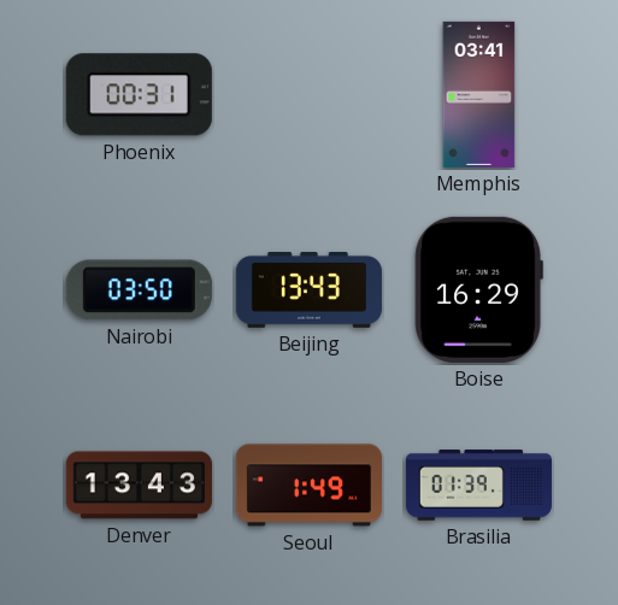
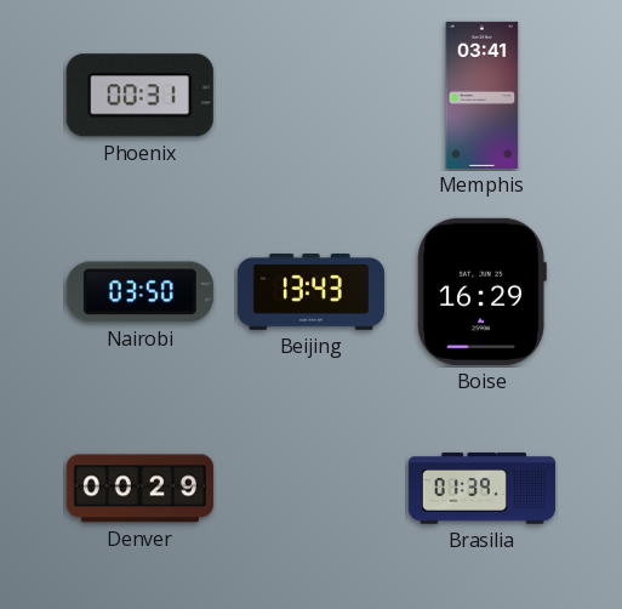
Denver: 13:43 -> 00:29
Seoul: 1:49 -> none
